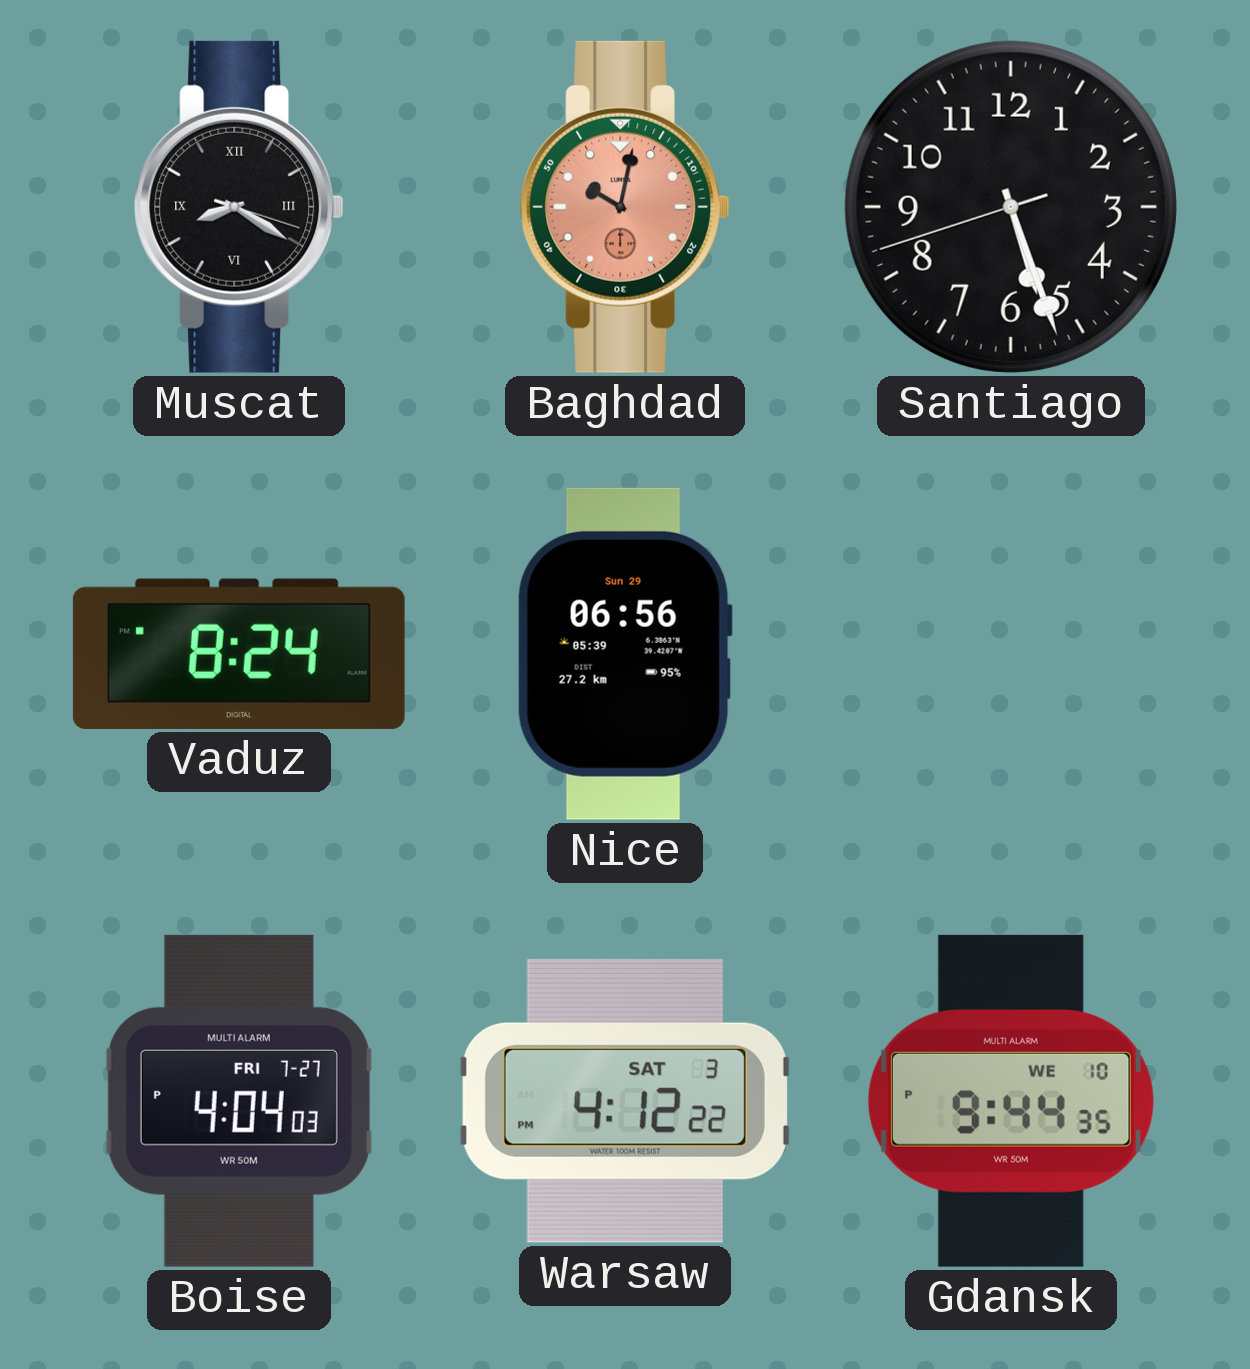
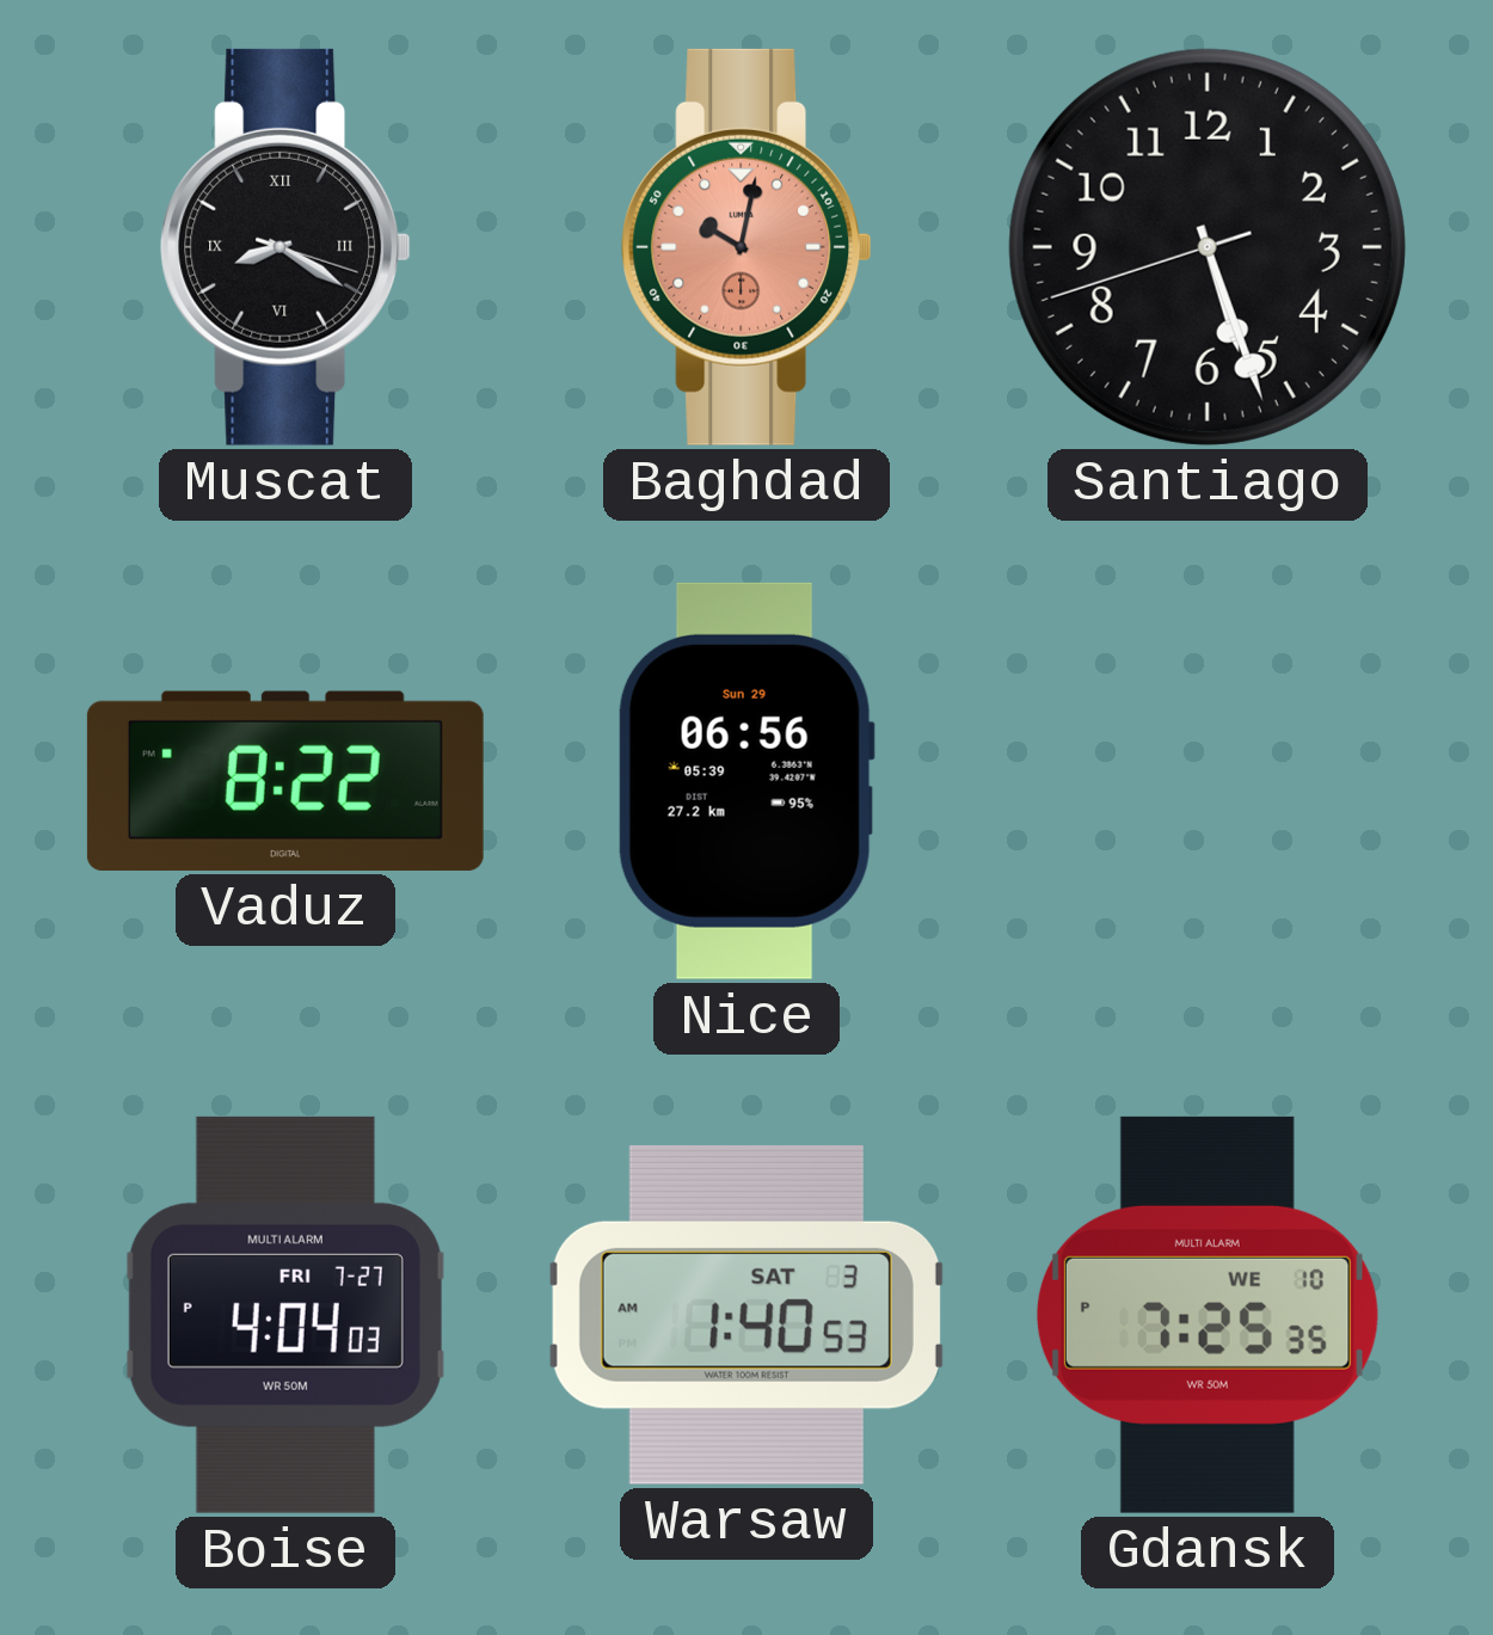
Vaduz: 8:24 -> 8:22
Warsaw: 4:12 -> 1:40
Gdansk: 9:44 -> 7:25
